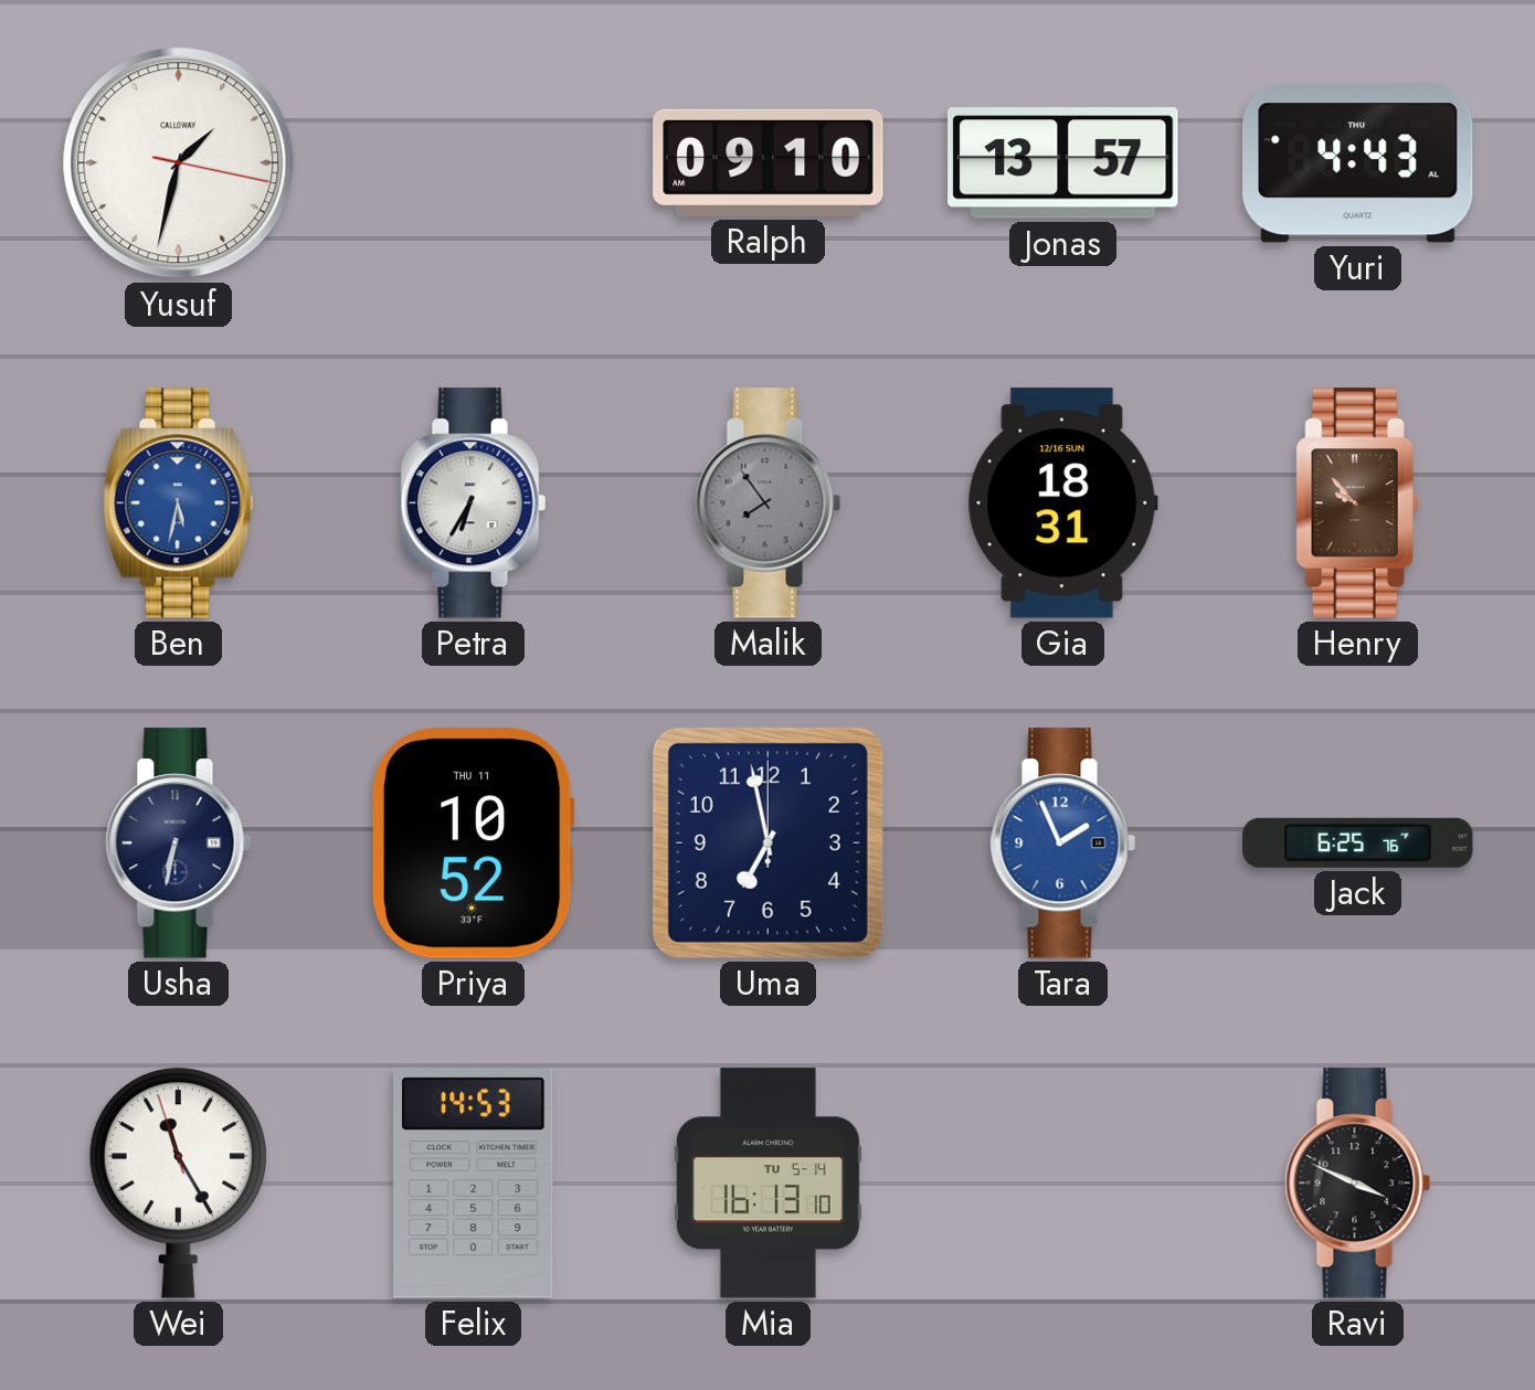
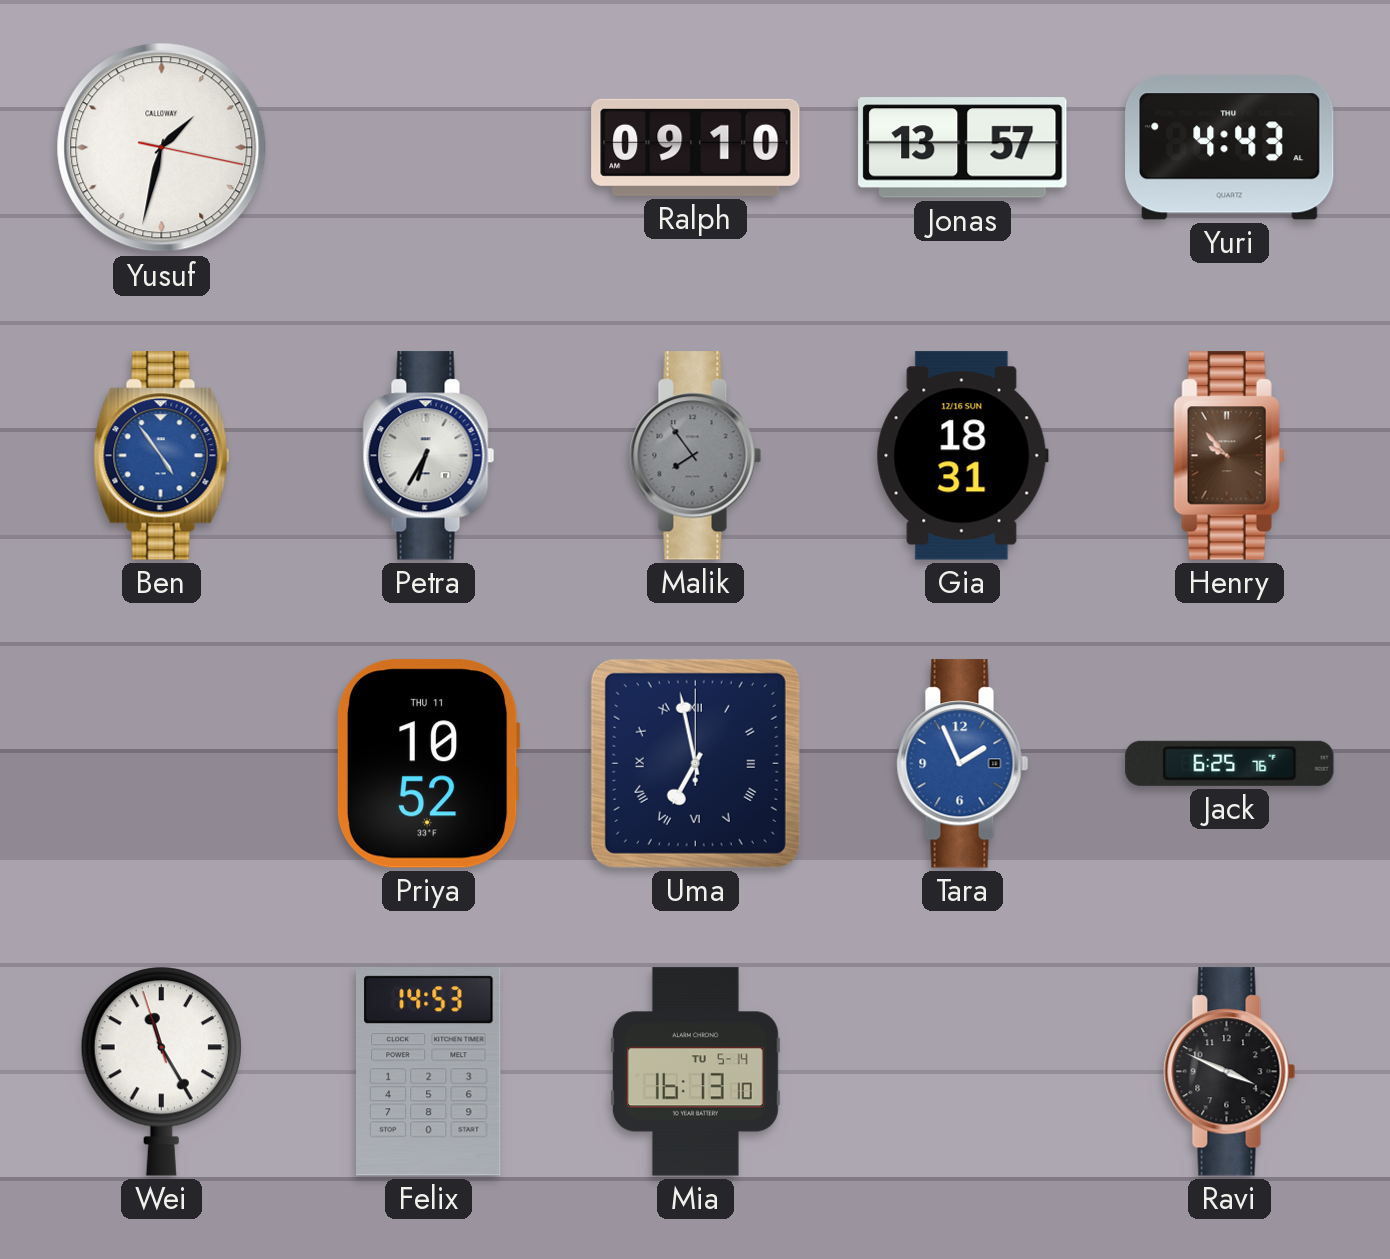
Ben: 5:32 -> 4:54
Usha: 6:32 -> none
Uma numerals: Arabic -> Roman
